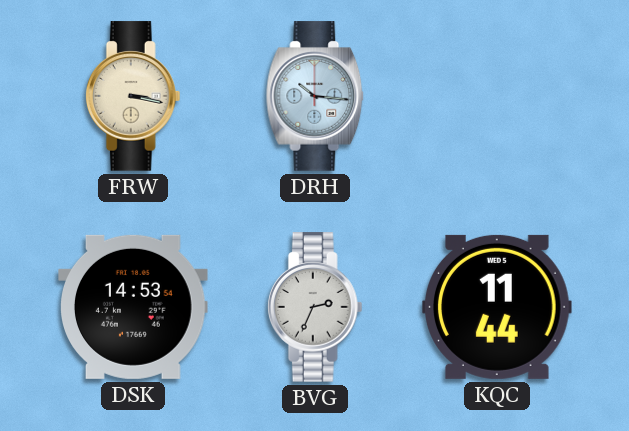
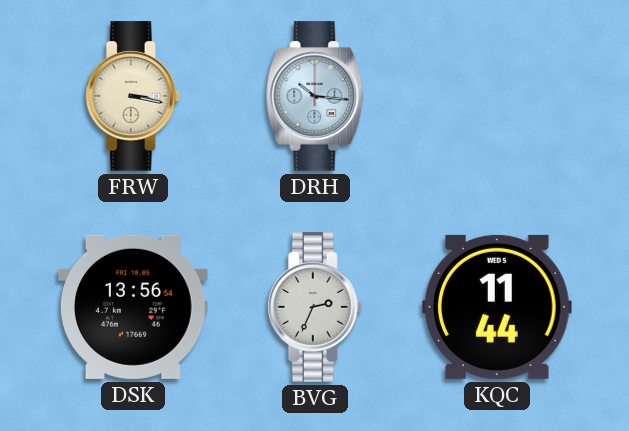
DSK: 14:53 -> 13:56
